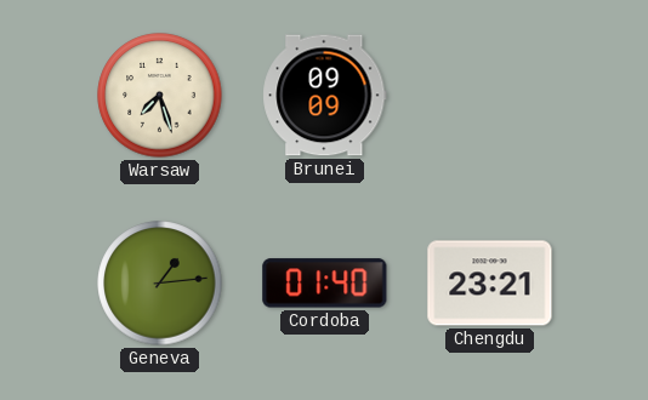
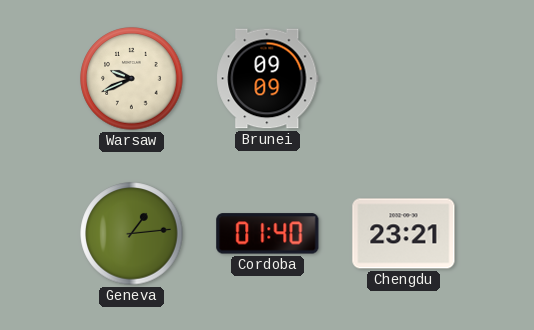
Warsaw: 7:27 -> 9:41
